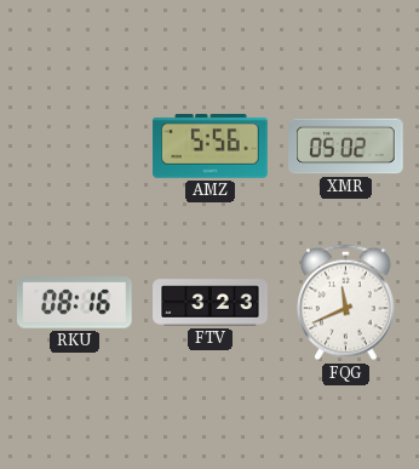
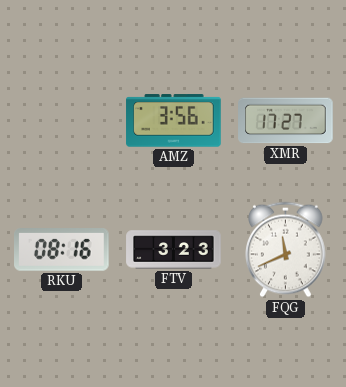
AMZ: 5:56 -> 3:56
XMR: 05:02 -> 17:27
